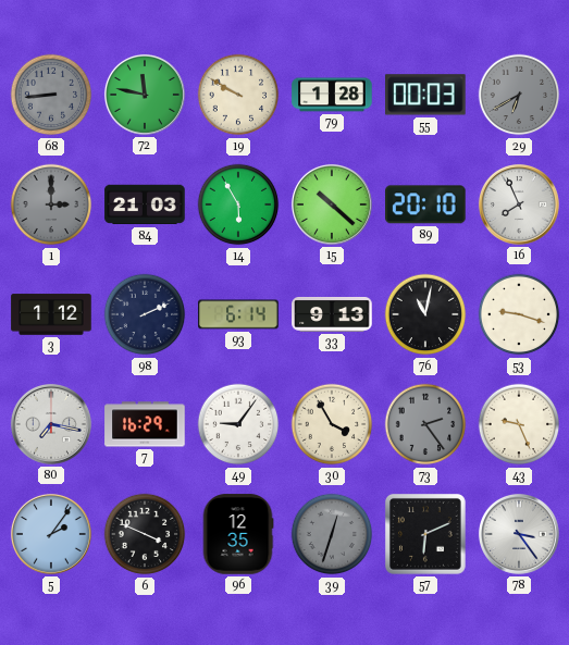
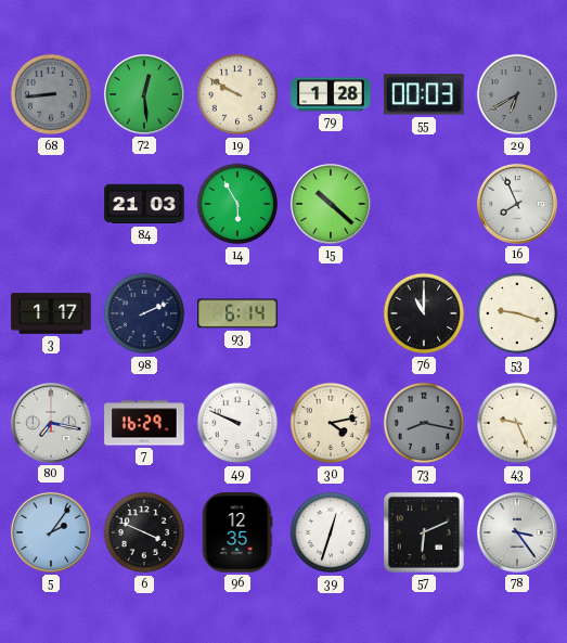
72: 11:47 -> 12:29
1: 3:00 -> none
89: 20:10 -> none
3: 1:12 -> 1:17
33: 9:13 -> none
76: 11:02 -> 11:00
49: 9:06 -> 9:49
30: 3:55 -> 4:13
73: 2:24 -> 8:17
39 dial: grey -> white
